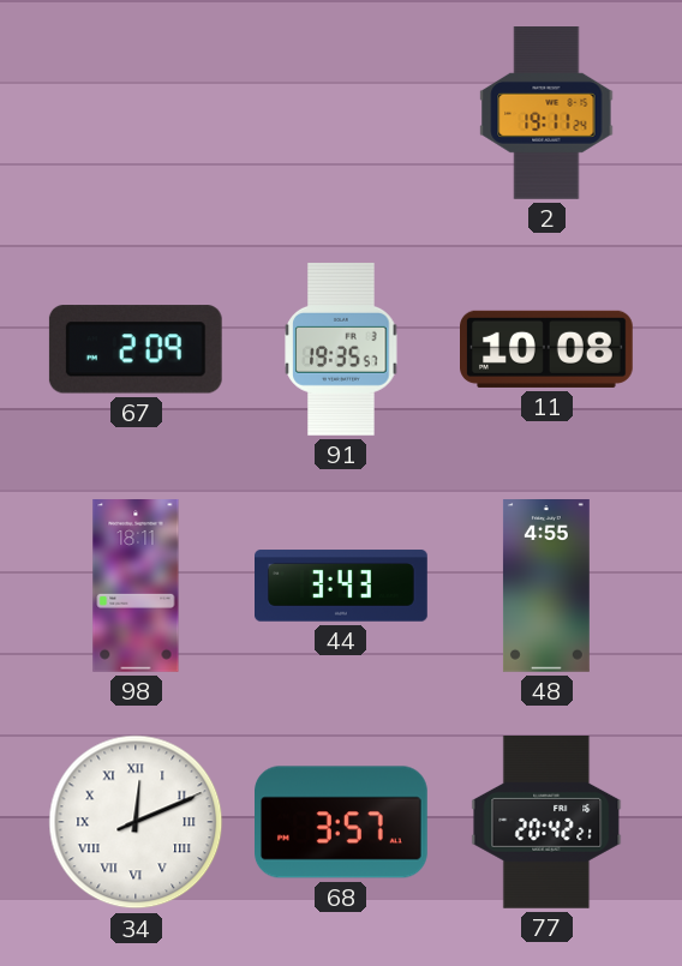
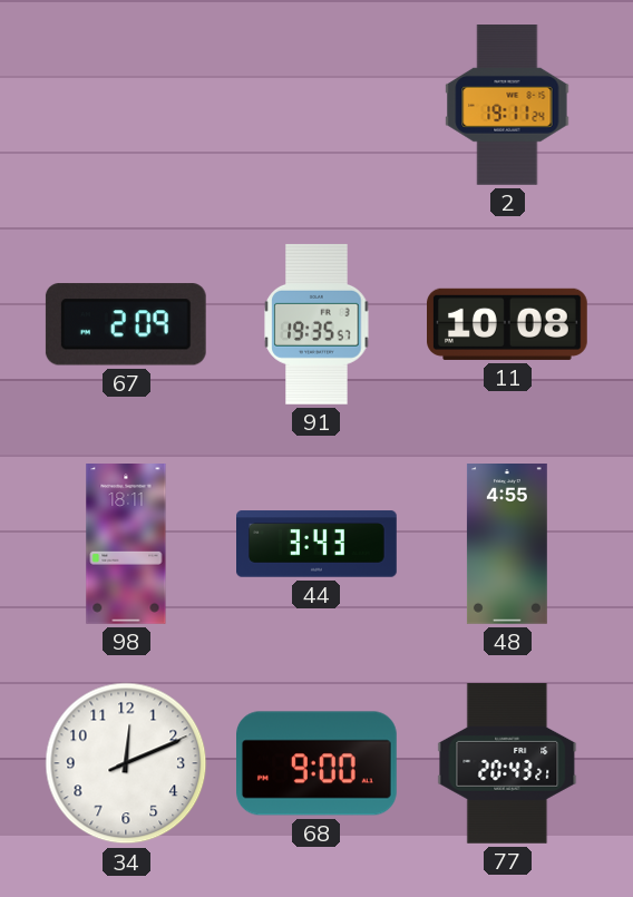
34 numerals: Roman -> Arabic
68: 3:57 -> 9:00
77: 20:42 -> 20:43
